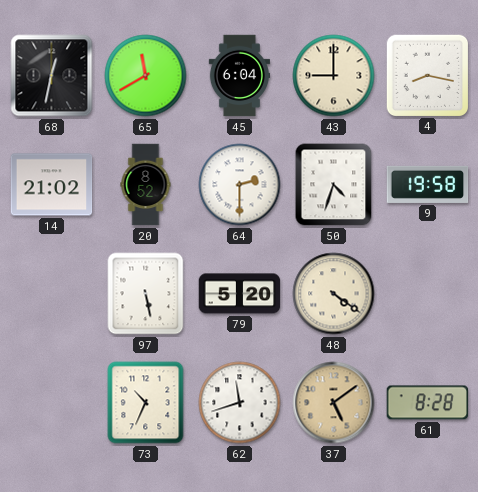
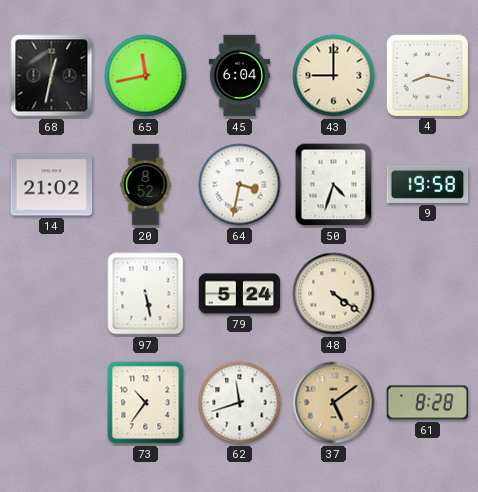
65: 11:40 -> 11:43
64: 2:30 -> 3:32
79: 5:20 -> 5:24
73: 10:34 -> 10:36
